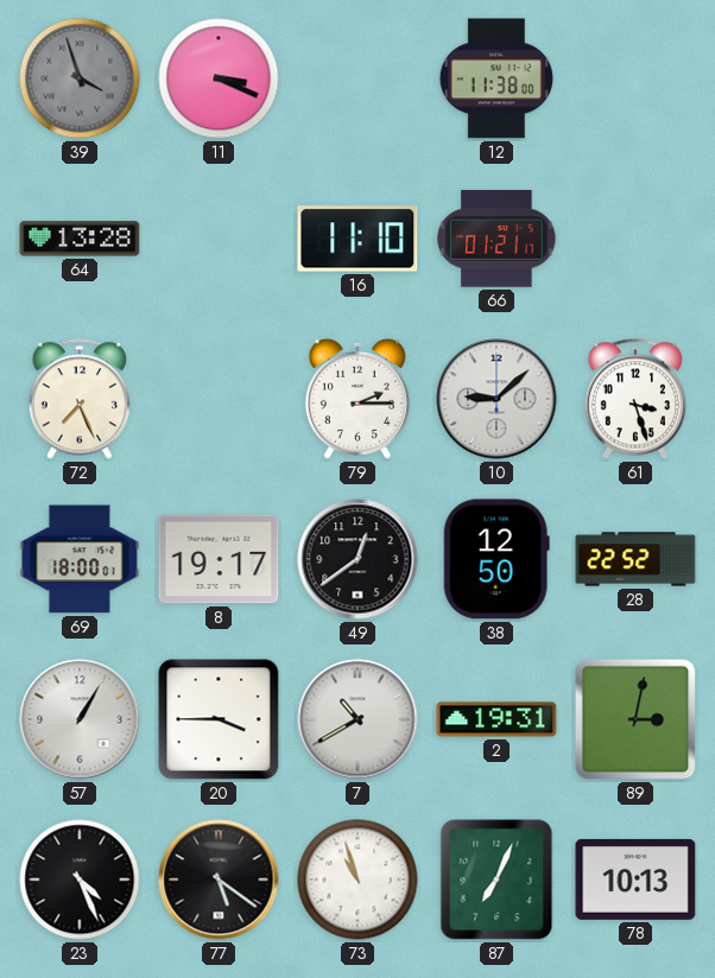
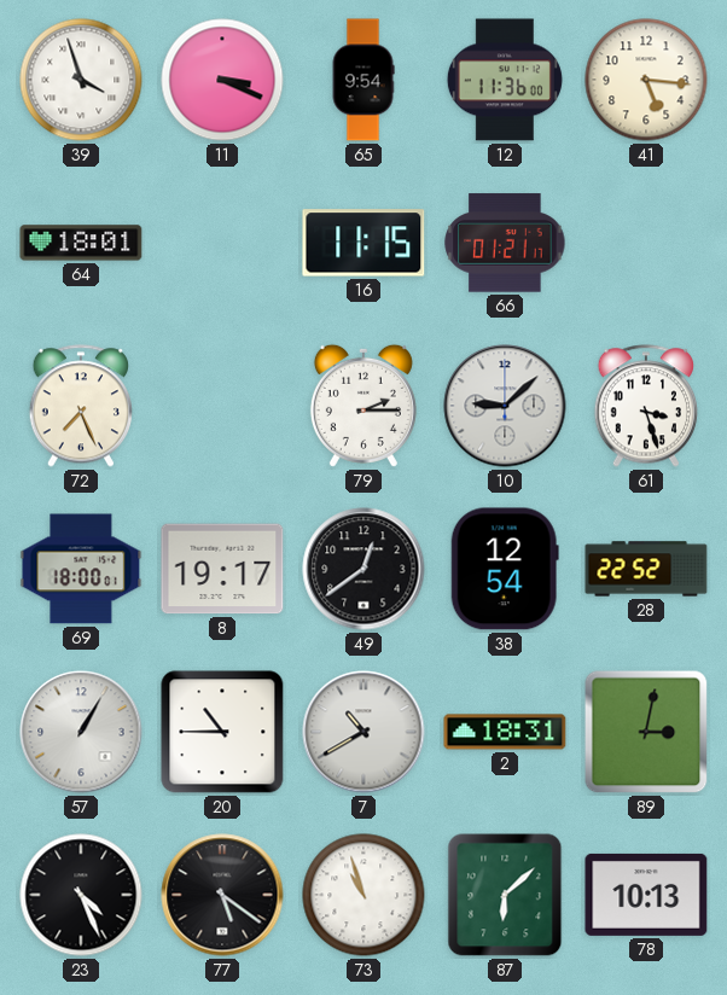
39 dial: grey -> white
65: none -> 9:54
12: 11:38 -> 11:36
41: none -> 5:16
64: 13:28 -> 18:01
16: 11:10 -> 11:15
38: 12:50 -> 12:54
20: 3:45 -> 10:45
2: 19:31 -> 18:31
87: 7:04 -> 6:08
